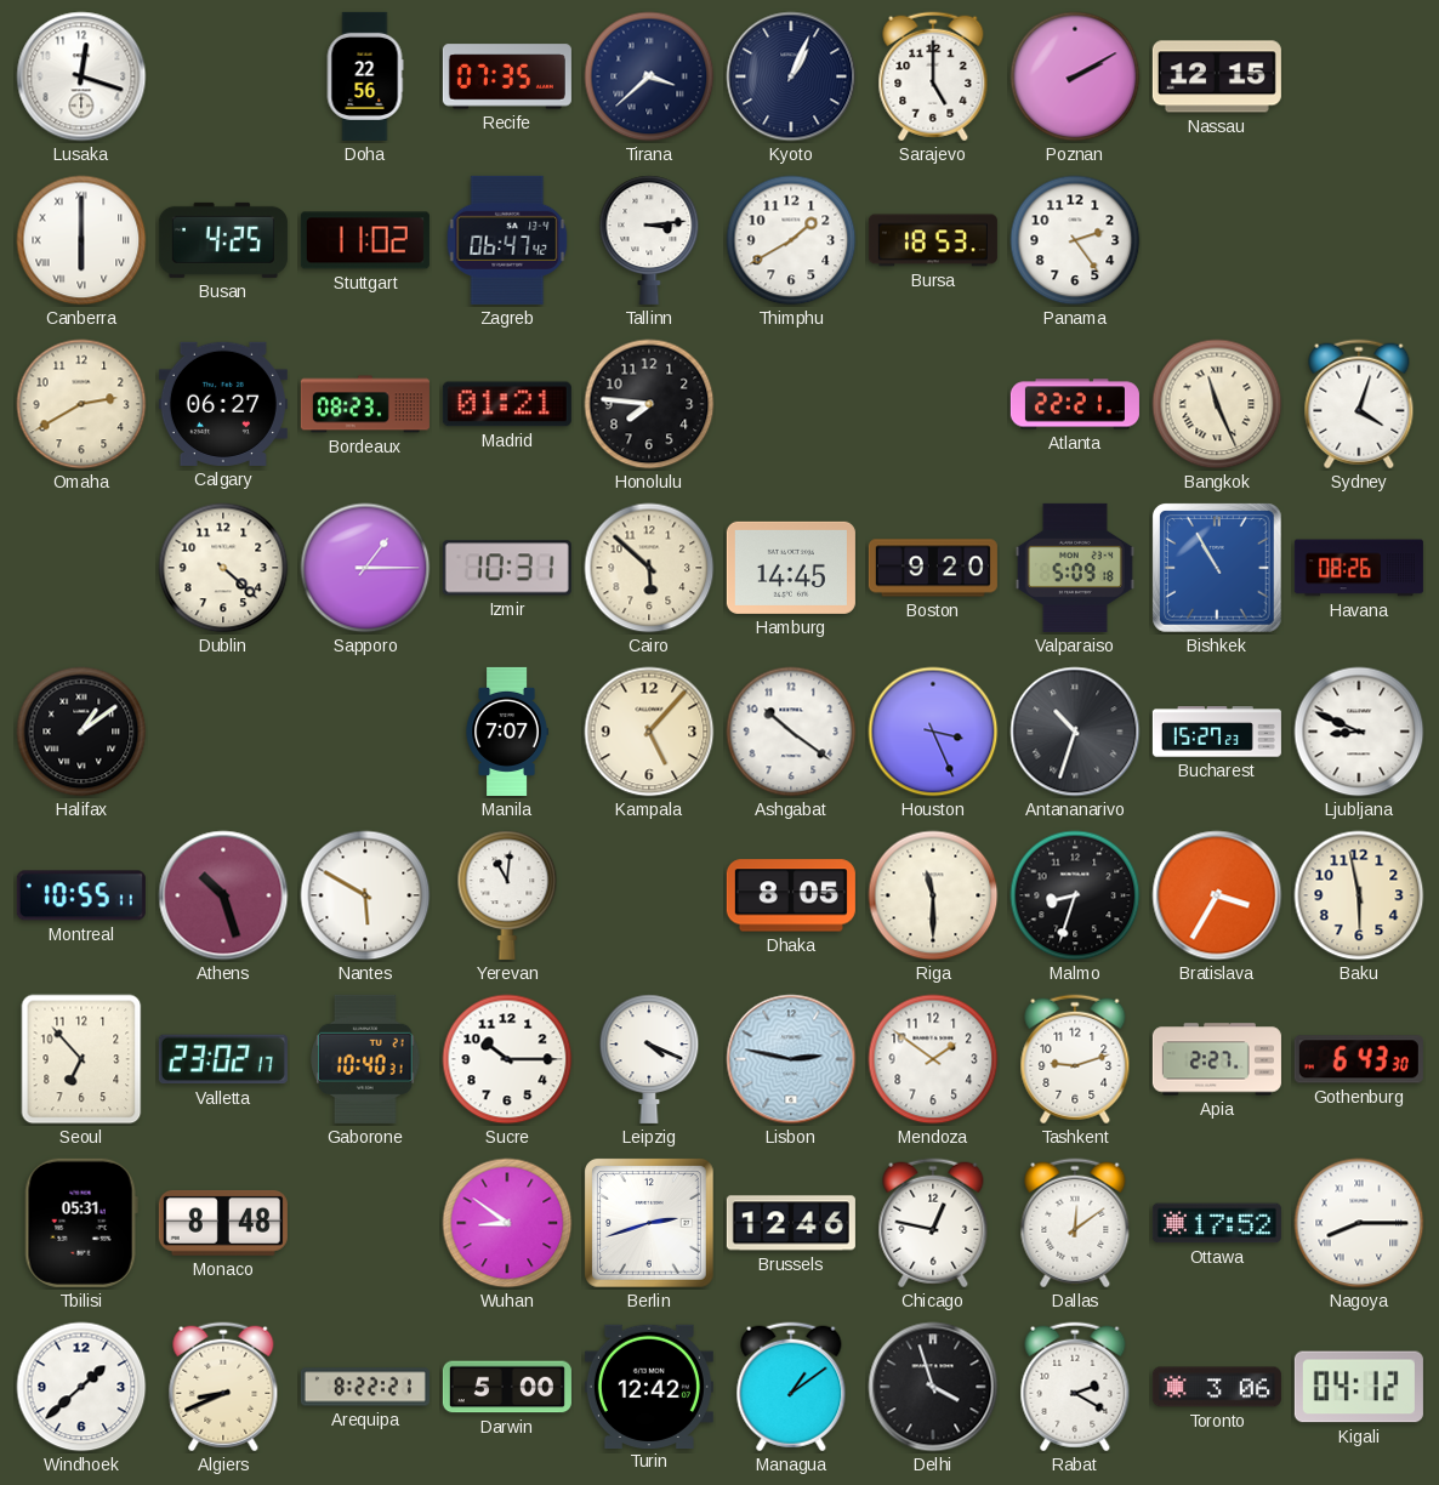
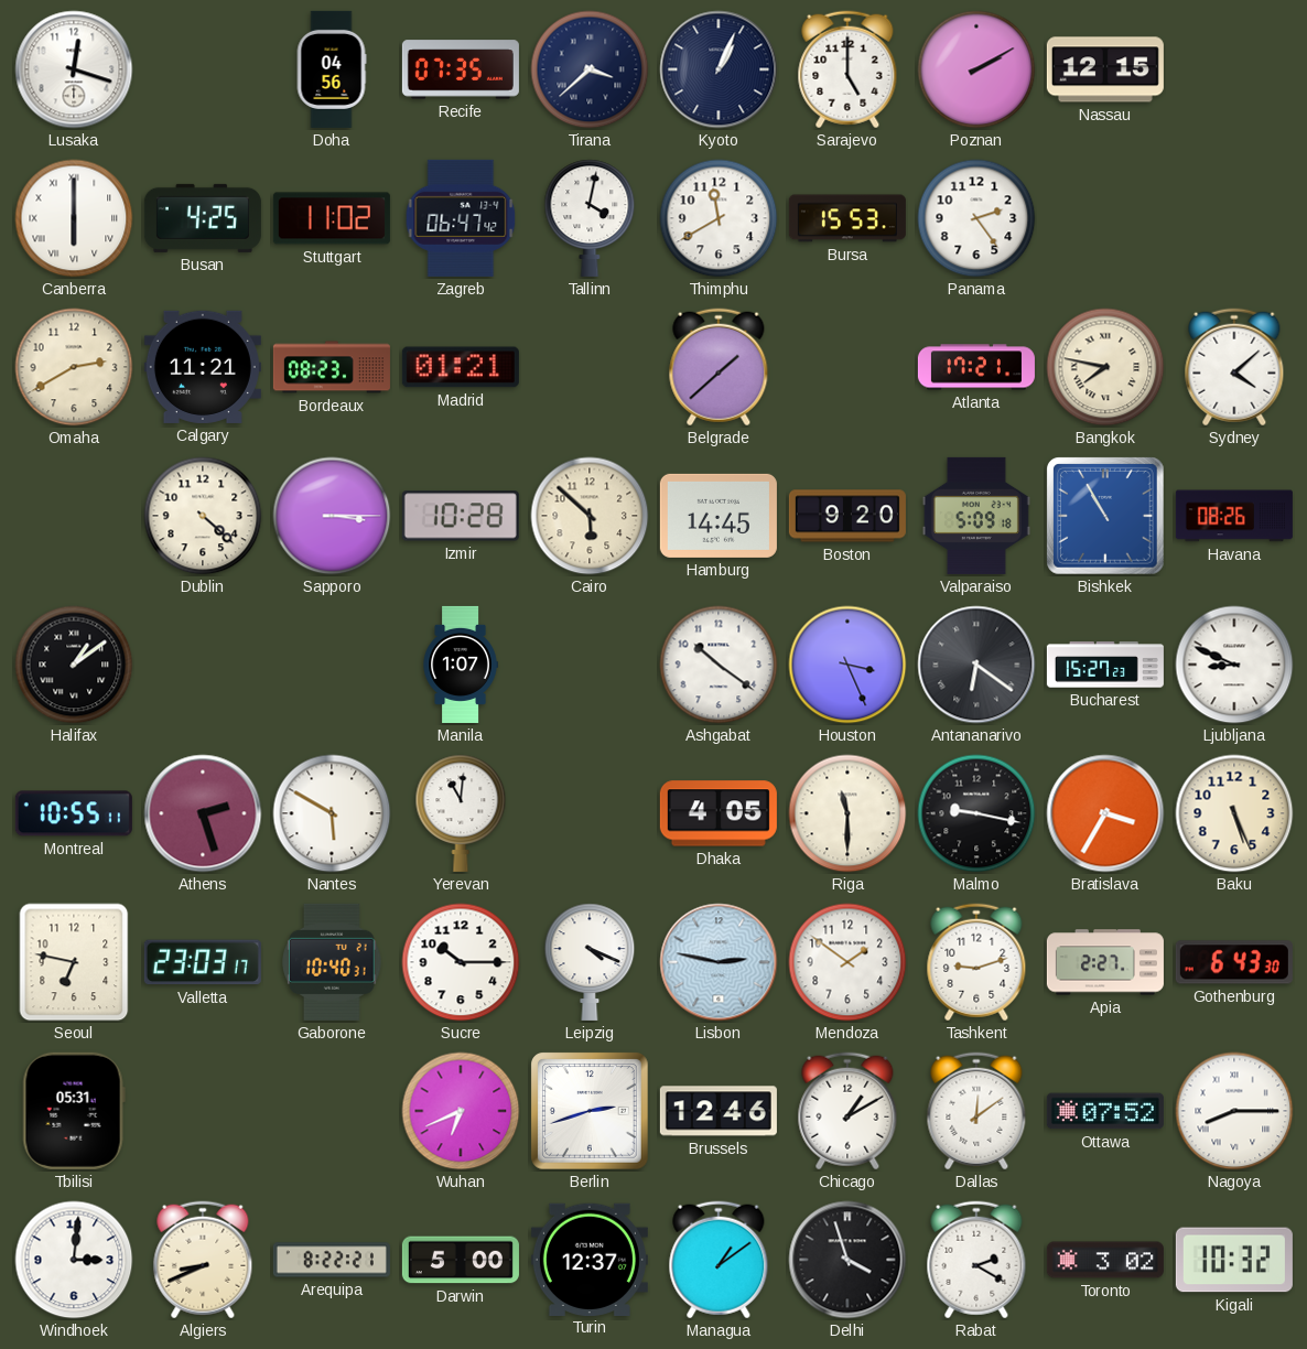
Doha: 22:56 -> 04:56
Tallinn: 3:14 -> 4:02
Thimphu: 1:40 -> 11:40
Bursa: 18:53 -> 15:53
Calgary: 06:27 -> 11:21
Honolulu: 7:46 -> none
Belgrade: none -> 1:38
Atlanta: 22:21 -> 17:21
Bangkok: 11:26 -> 7:47
Sydney: 4:03 -> 4:08
Sapporo: 1:15 -> 3:15
Izmir: 10:31 -> 10:28
Manila: 7:07 -> 1:07
Kampala: 5:07 -> none
Antananarivo: 10:33 -> 6:21
Athens: 10:27 -> 2:27
Dhaka: 8:05 -> 4:05
Malmo: 8:33 -> 9:17
Baku: 5:58 -> 5:26
Seoul: 6:53 -> 6:47
Valletta: 23:02 -> 23:03
Monaco: 8:48 -> none
Wuhan: 8:51 -> 6:41
Chicago: 12:47 -> 1:10
Ottawa: 17:52 -> 07:52
Windhoek: 1:38 -> 3:01
Turin: 12:42 -> 12:37
Toronto: 3:06 -> 3:02
Kigali: 04:12 -> 10:32
